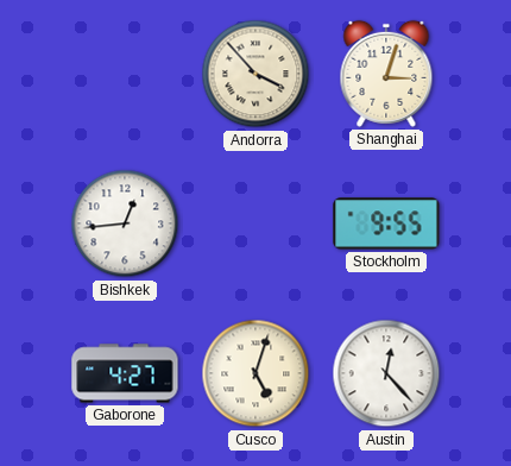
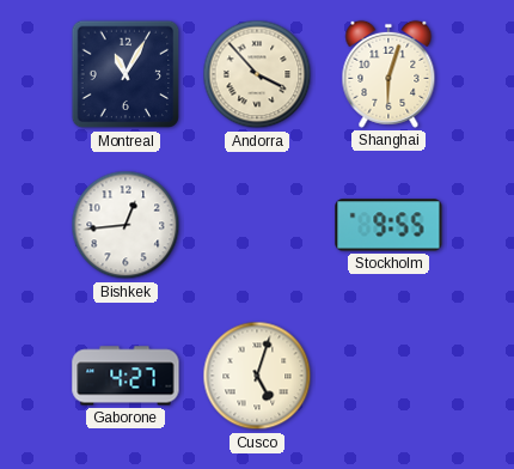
Montreal: none -> 11:05
Shanghai: 3:03 -> 6:03
Austin: 12:23 -> none
